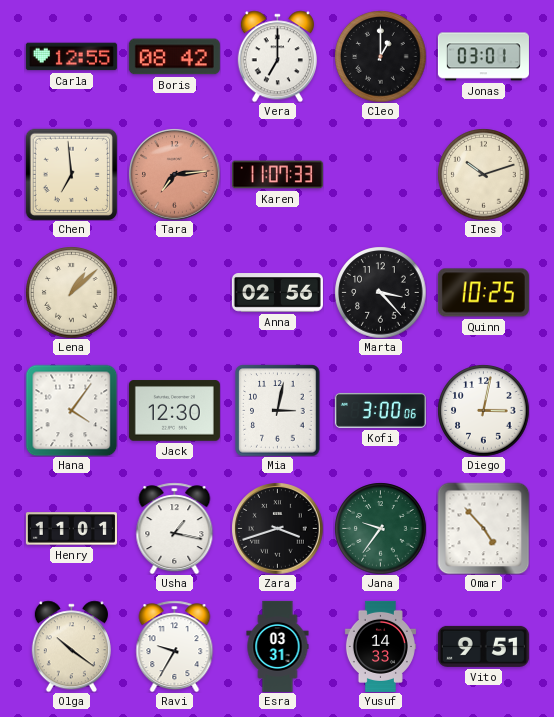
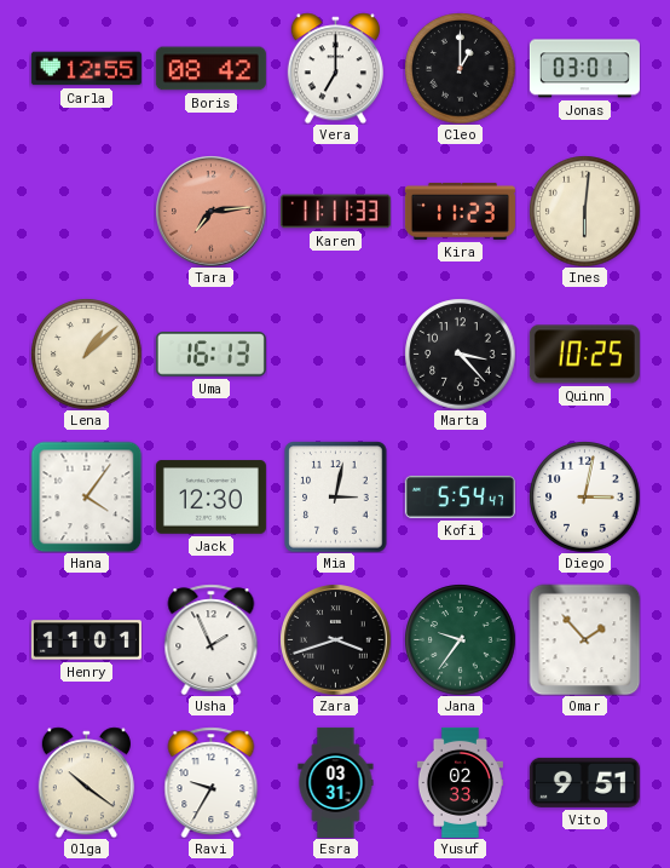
Chen: 6:59 -> none
Karen: 11:07 -> 11:11
Kira: none -> 11:23
Ines: 10:12 -> 6:01
Uma: none -> 16:13
Anna: 02:56 -> none
Kofi: 3:00 -> 5:54
Usha: 1:17 -> 1:56
Omar: 4:53 -> 1:53
Yusuf: 14:33 -> 02:33
